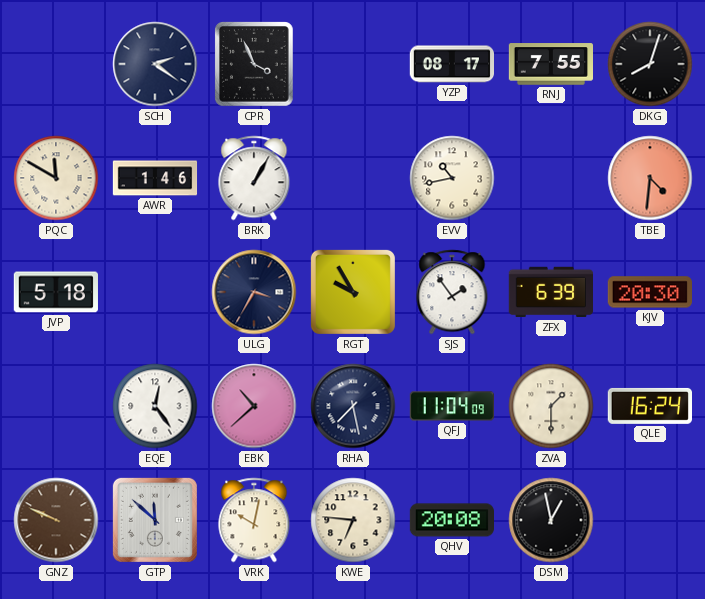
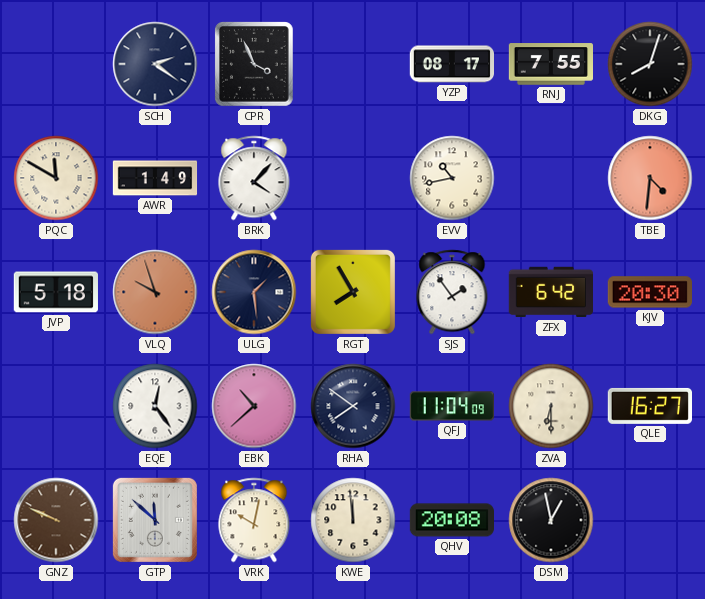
AWR: 1:46 -> 1:49
BRK: 1:05 -> 4:07
VLQ: none -> 9:57
ULG: 3:35 -> 1:29
RGT: 9:55 -> 7:55
ZFX: 6:39 -> 6:42
RHA: 7:28 -> 7:51
ZVA: 1:30 -> 6:30
QLE: 16:24 -> 16:27
KWE: 6:46 -> 11:59
